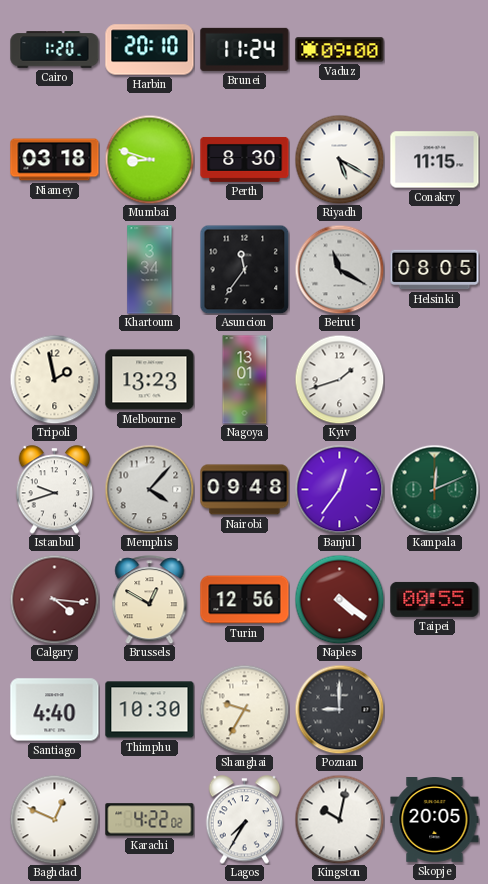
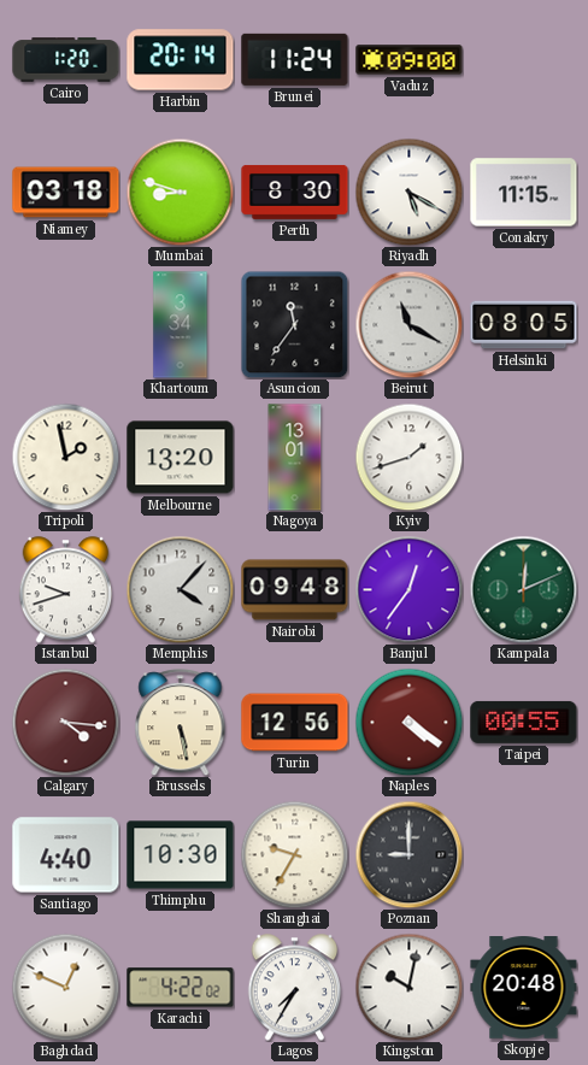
Harbin: 20:10 -> 20:14
Melbourne: 13:23 -> 13:20
Brussels: 12:50 -> 5:28
Skopje: 20:05 -> 20:48
